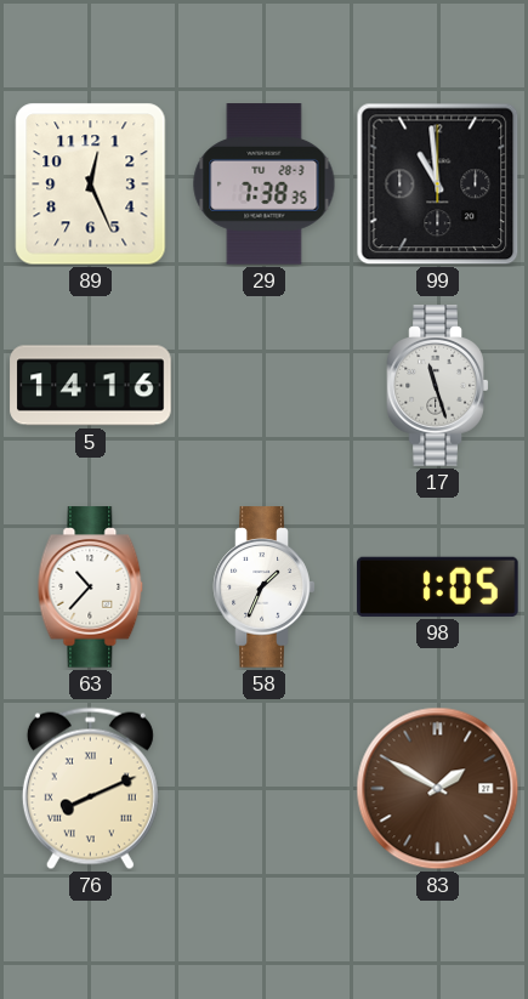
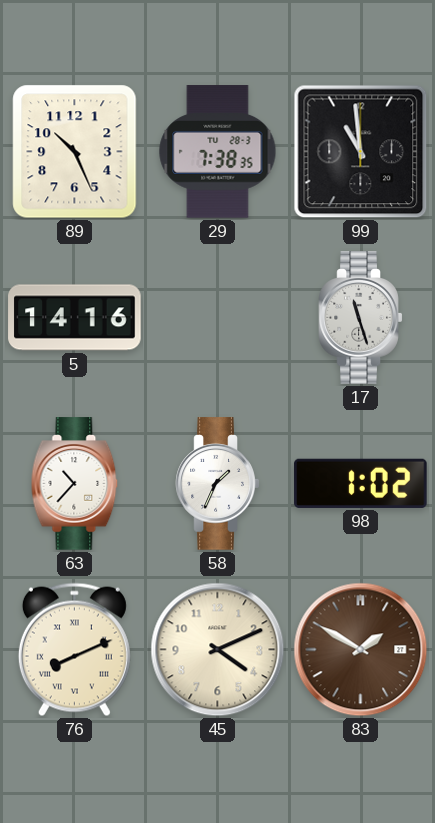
89: 12:26 -> 10:26
98: 1:05 -> 1:02
45: none -> 4:11
